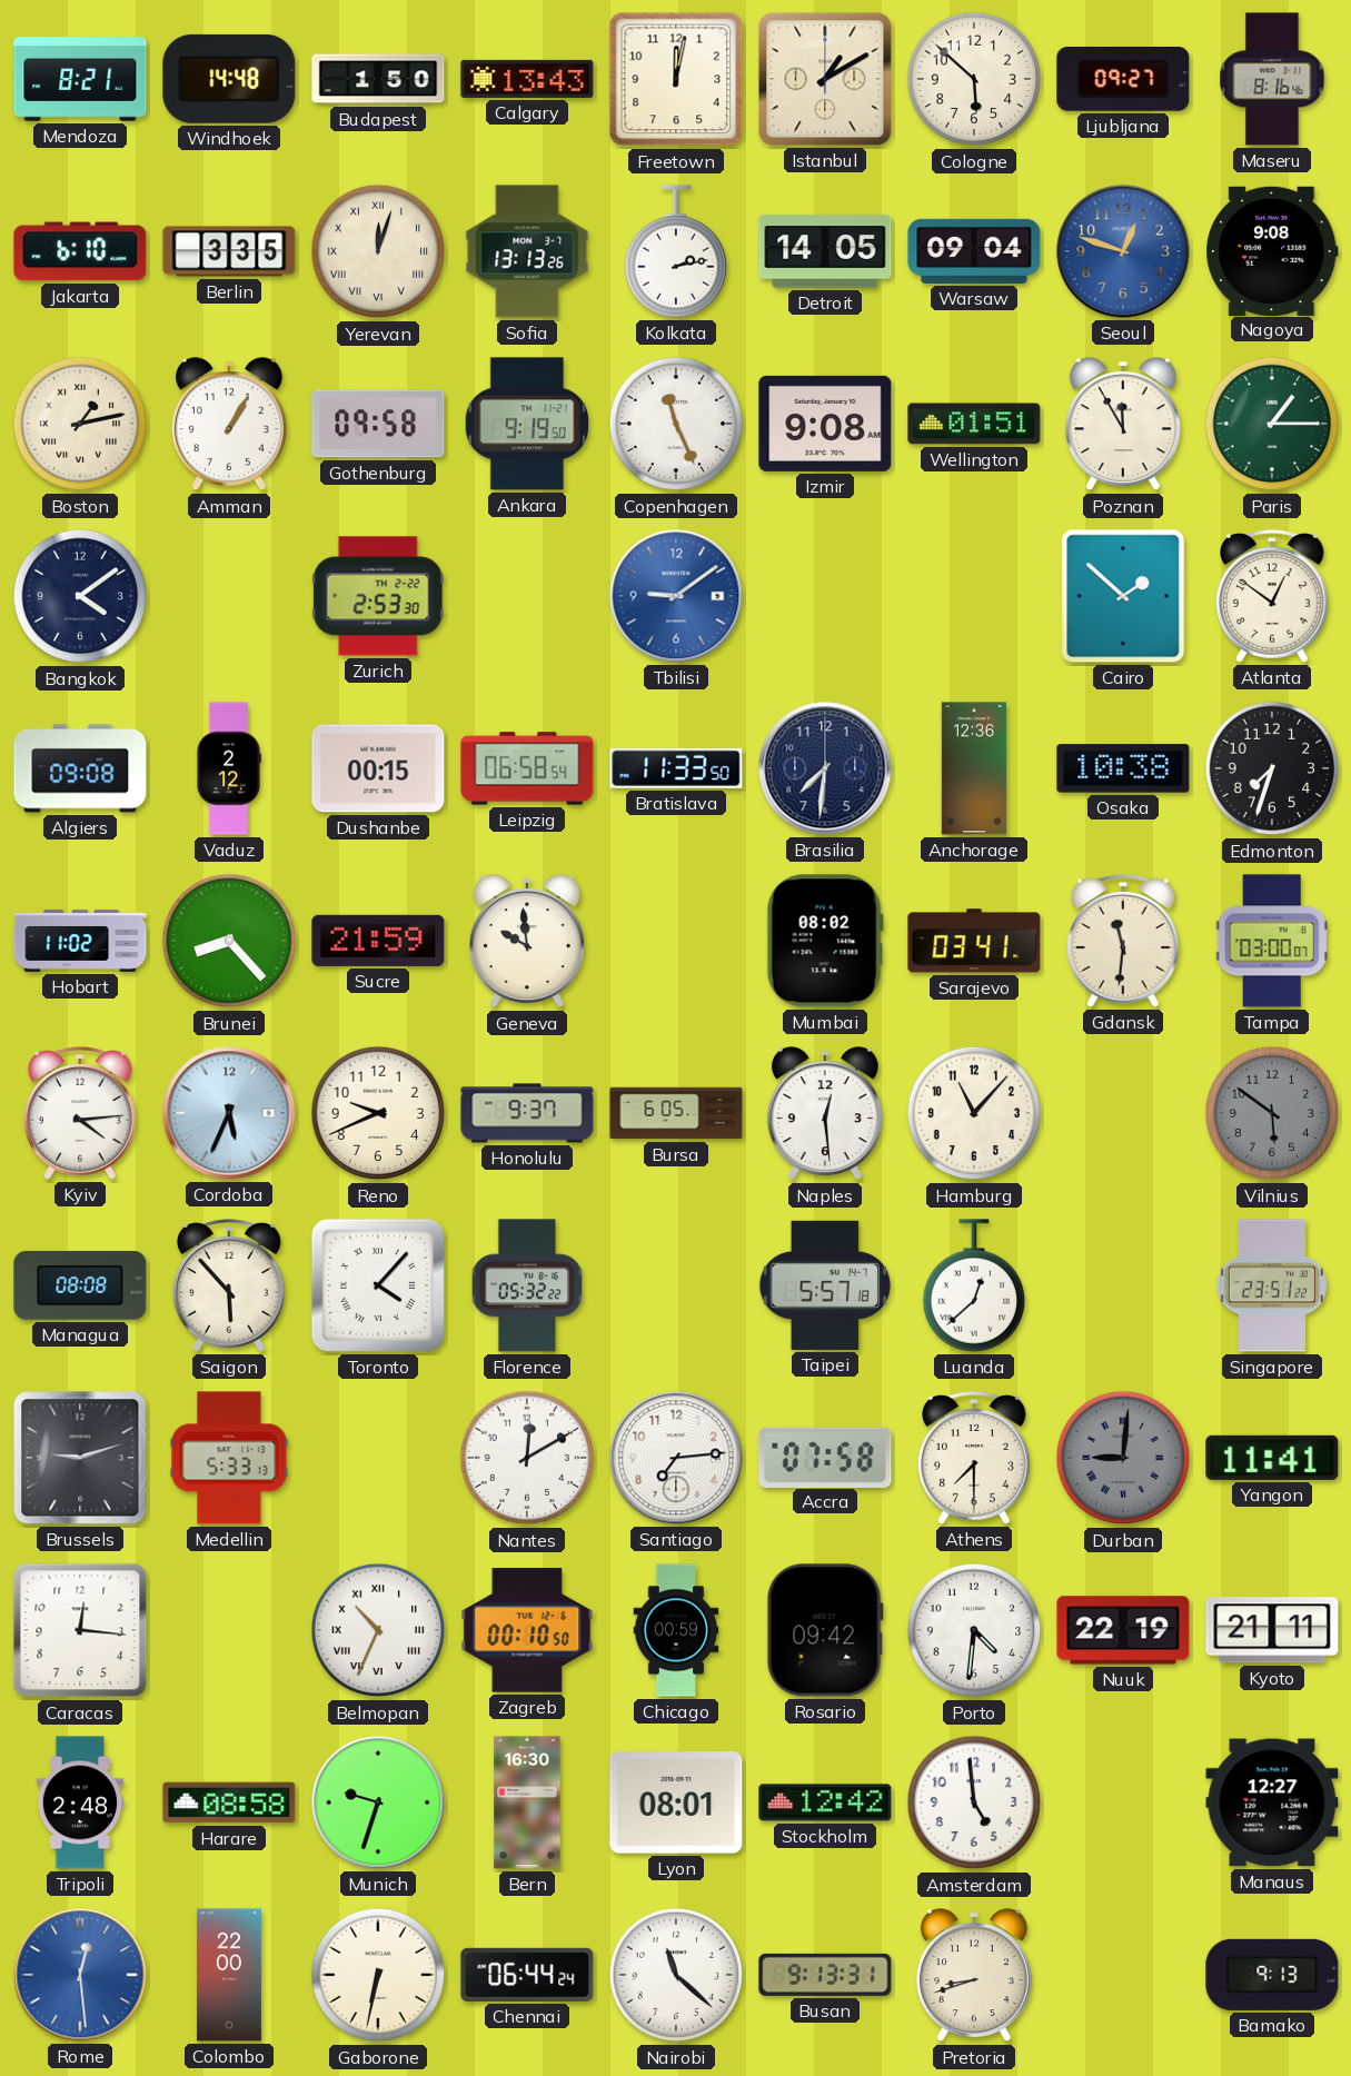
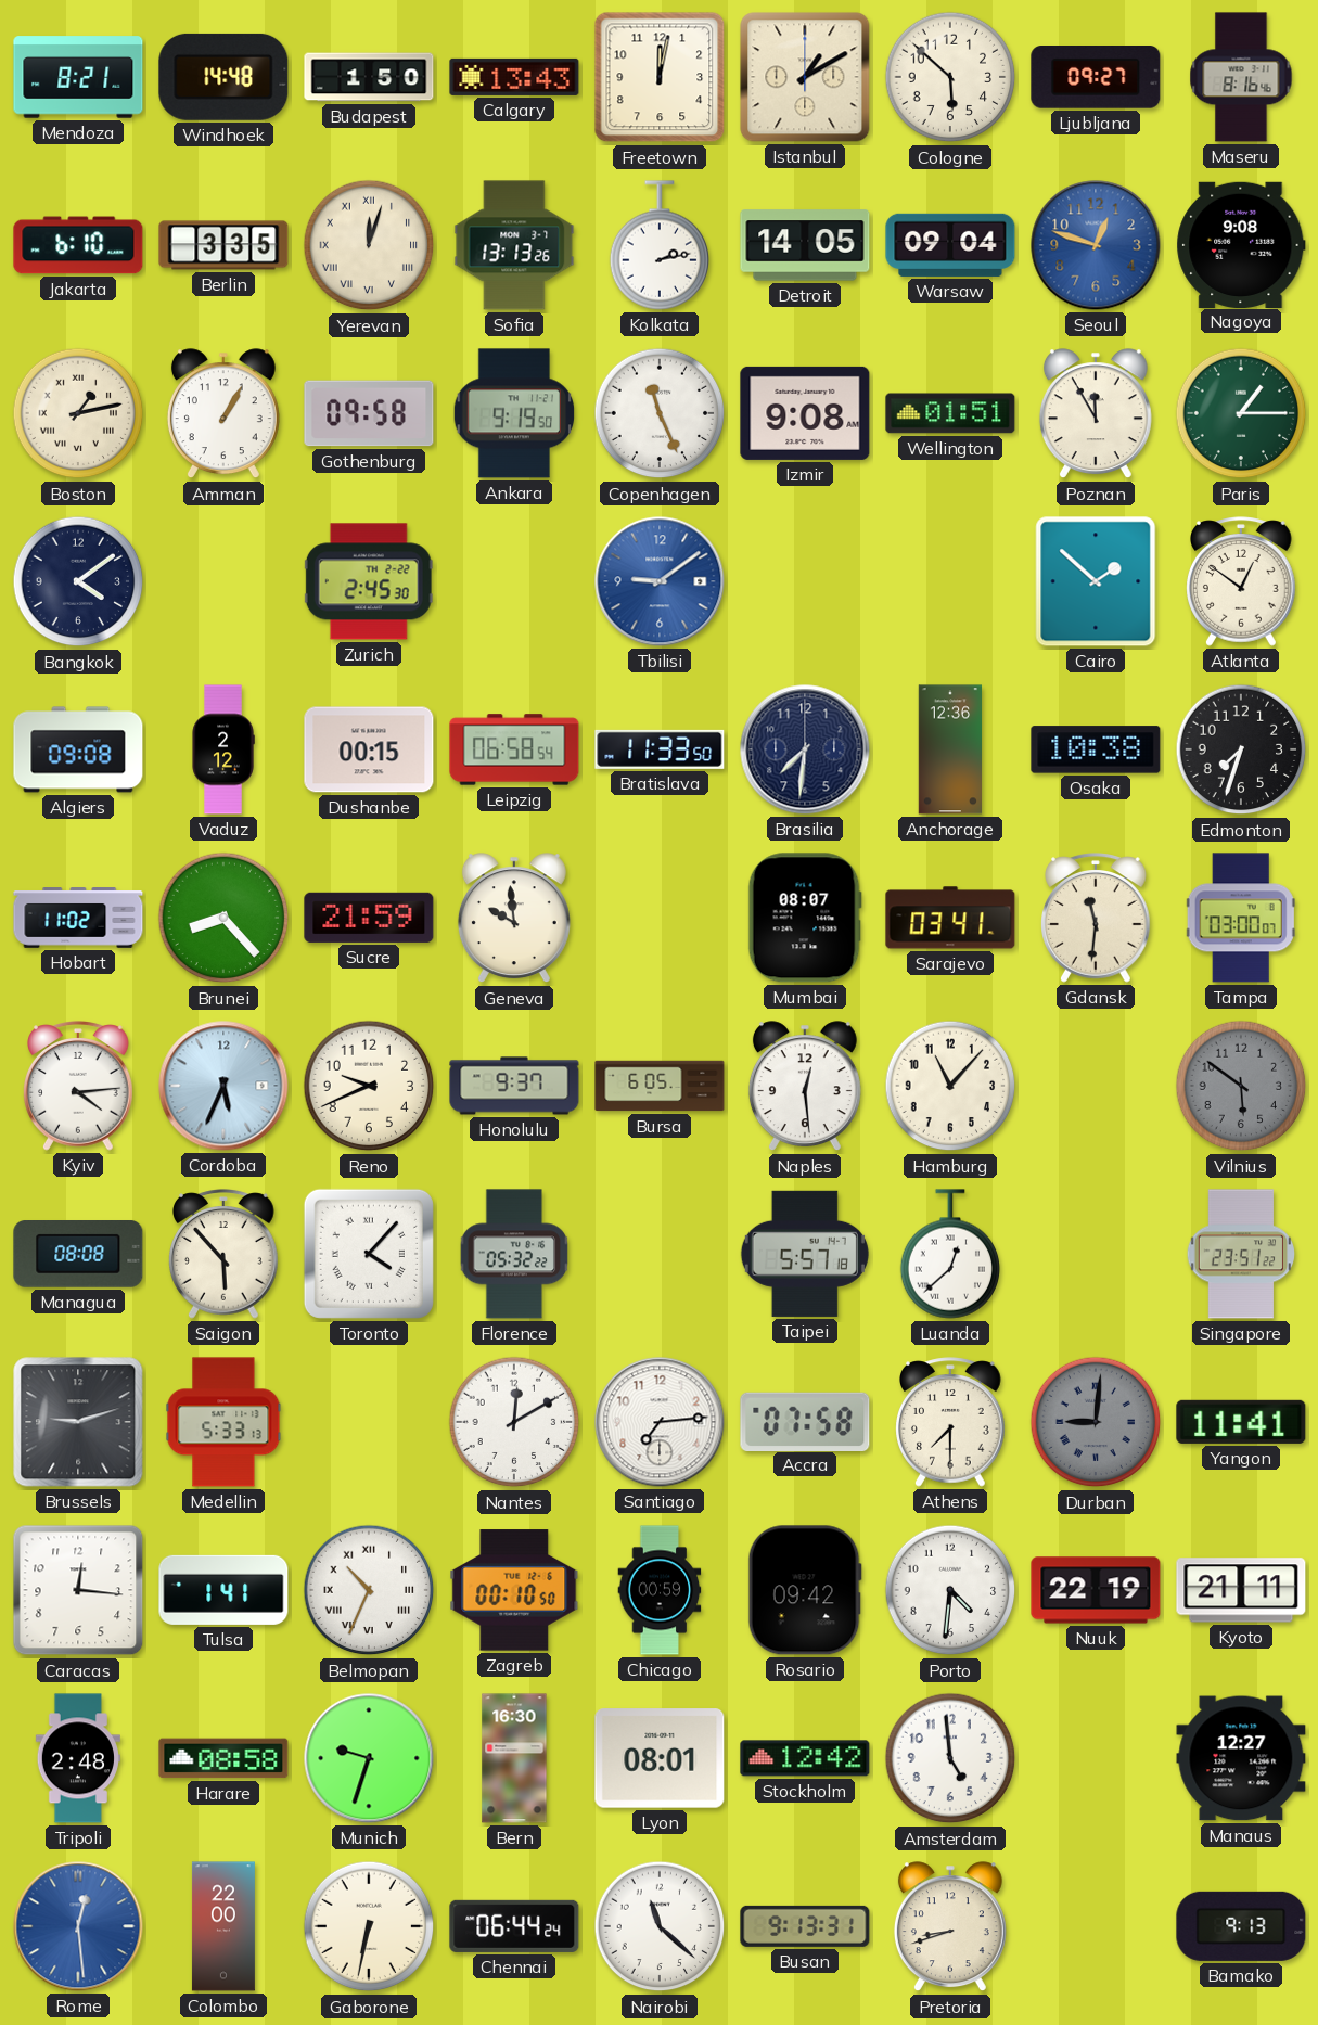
Zurich: 2:53 -> 2:45
Mumbai: 08:02 -> 08:07
Tulsa: none -> 1:41
